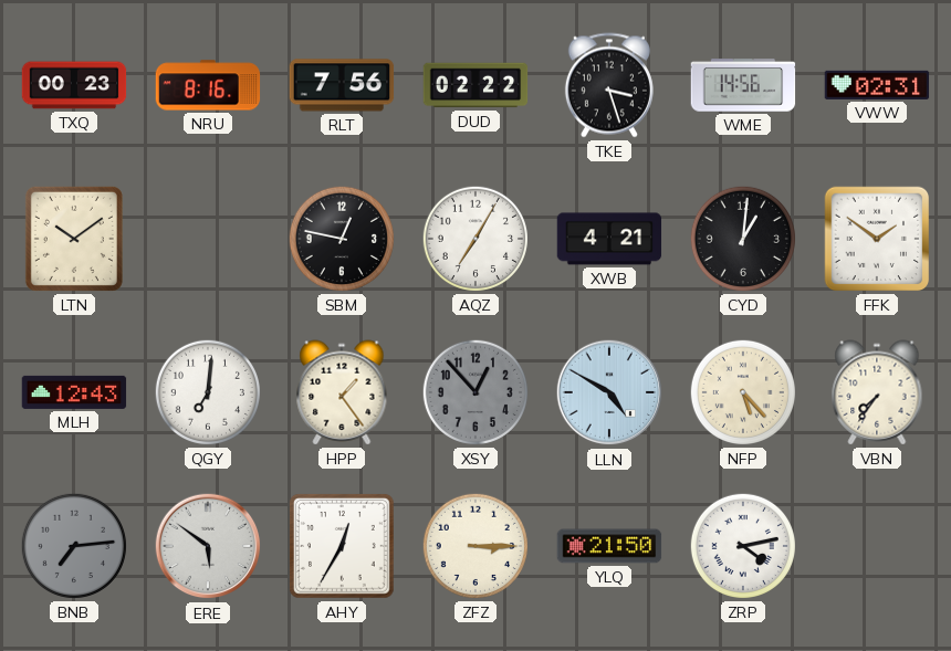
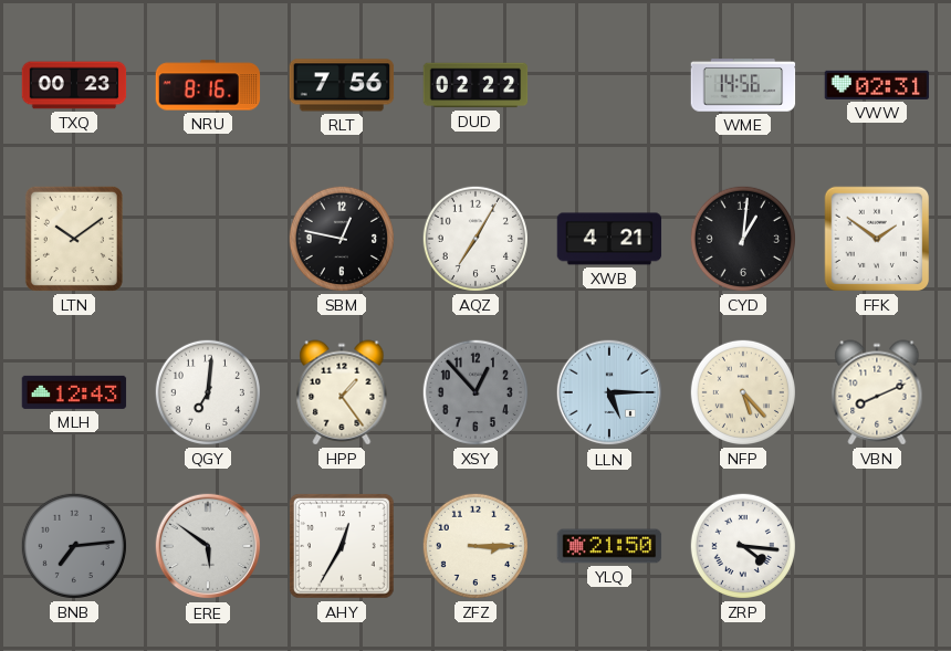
TKE: 3:27 -> none
LLN: 4:50 -> 5:15
VBN: 7:36 -> 8:11
ZRP: 4:13 -> 4:16
